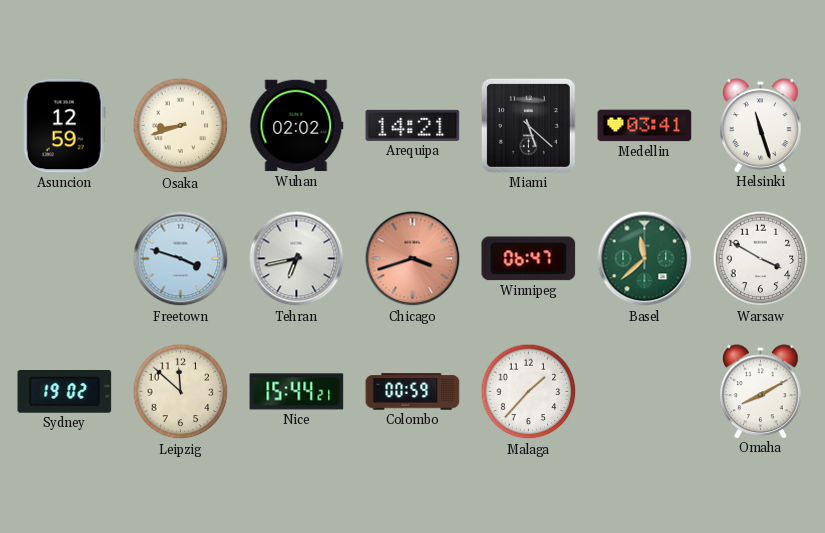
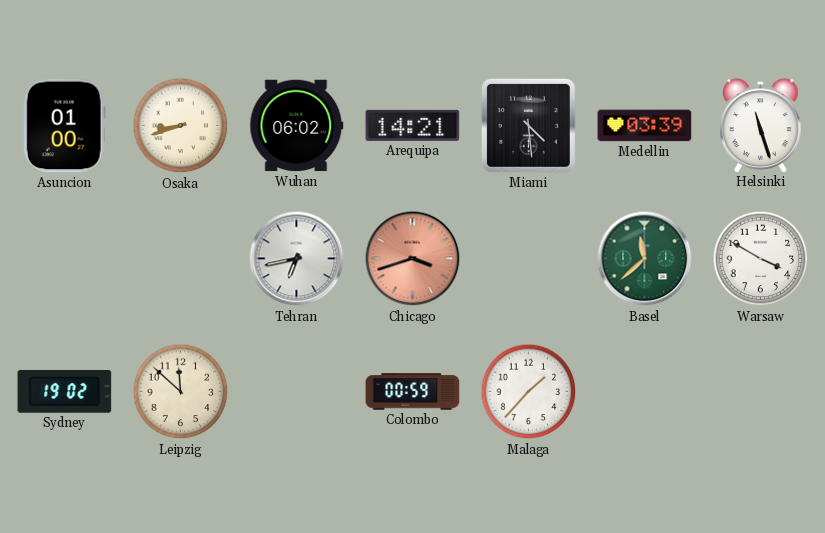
Asuncion: 12:59 -> 01:00
Wuhan: 02:02 -> 06:02
Miami: 5:22 -> 4:29
Medellin: 03:41 -> 03:39
Freetown: 3:48 -> none
Winnipeg: 06:47 -> none
Nice: 15:44 -> none
Omaha: 8:10 -> none
